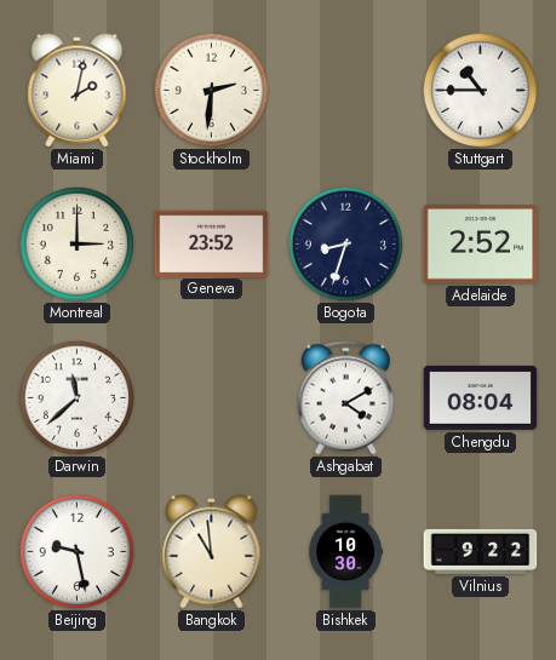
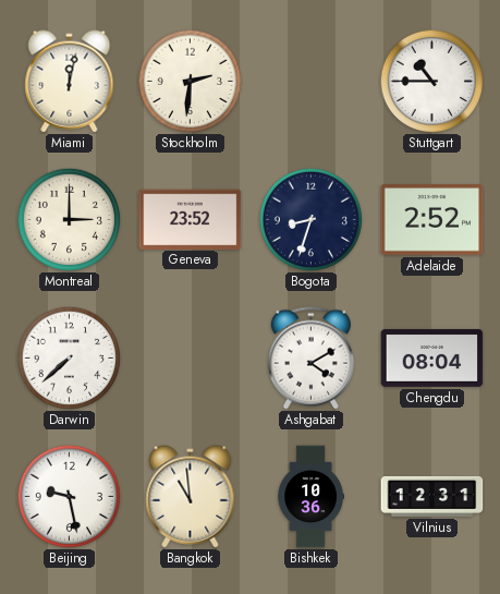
Miami: 2:02 -> 12:02
Darwin: 11:38 -> 7:38
Bishkek: 10:30 -> 10:36
Vilnius: 9:22 -> 12:31
